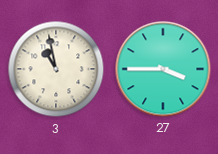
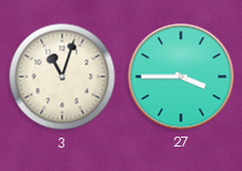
3: 10:58 -> 11:03
